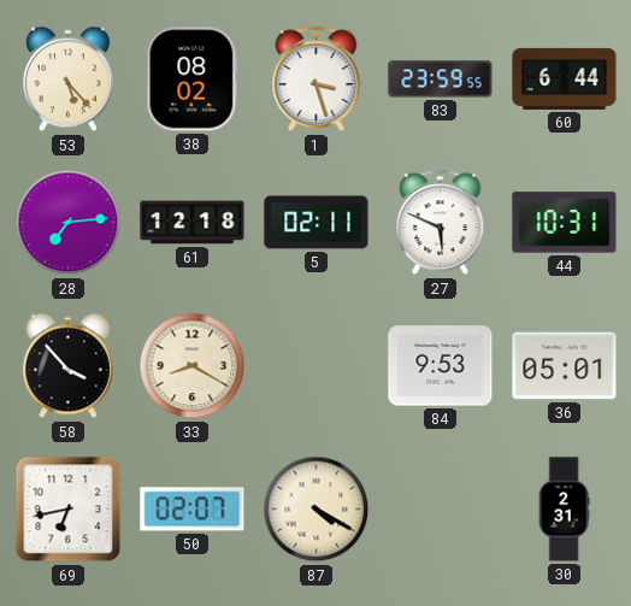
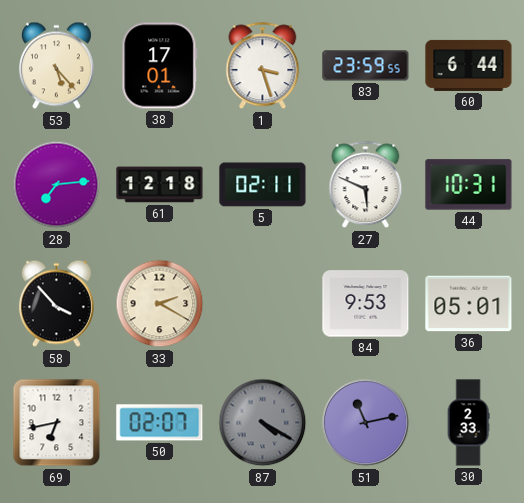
38: 08:02 -> 17:01
33: 8:20 -> 2:20
87 dial: cream -> grey
51: none -> 11:13
30: 2:31 -> 2:33
